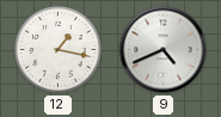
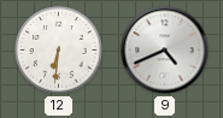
12: 1:17 -> 6:31
